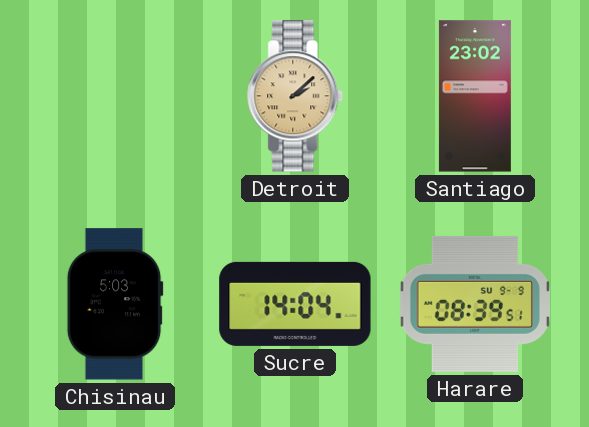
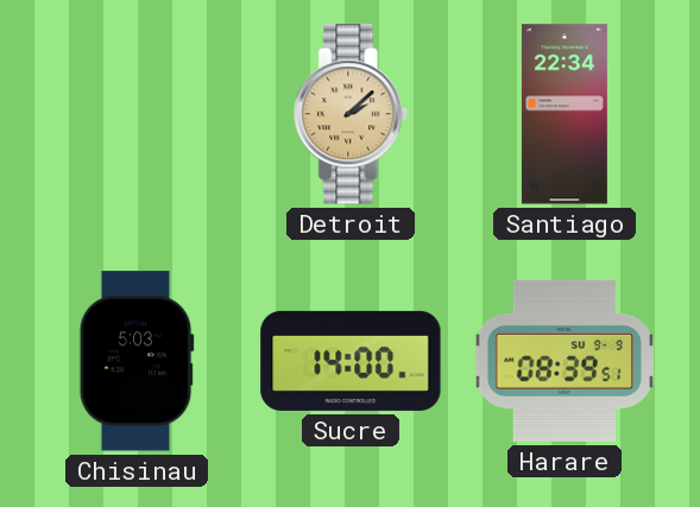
Santiago: 23:02 -> 22:34
Sucre: 14:04 -> 14:00
